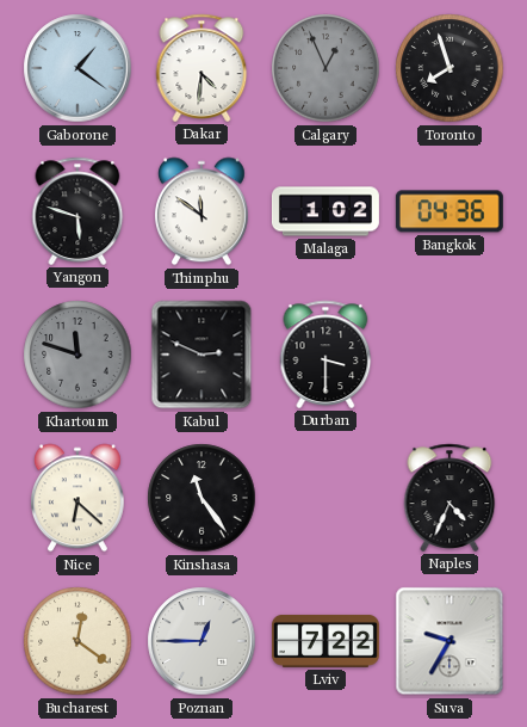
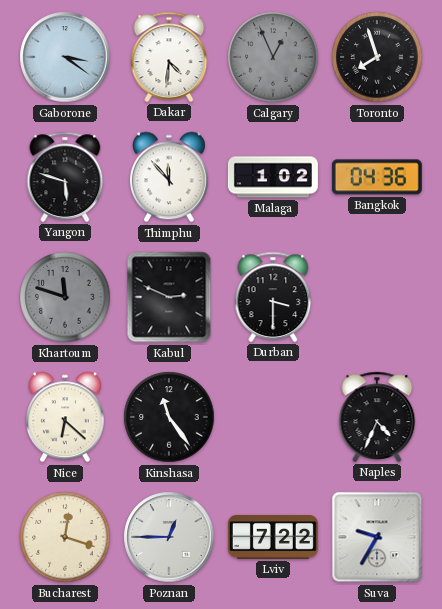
Gaborone: 1:21 -> 3:21
Thimphu: 11:51 -> 11:53
Bucharest: 12:21 -> 12:18
